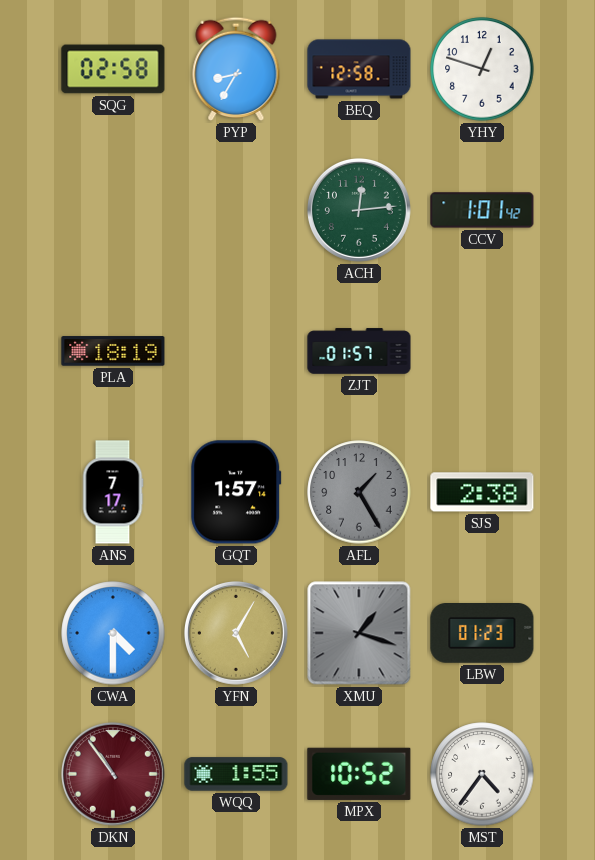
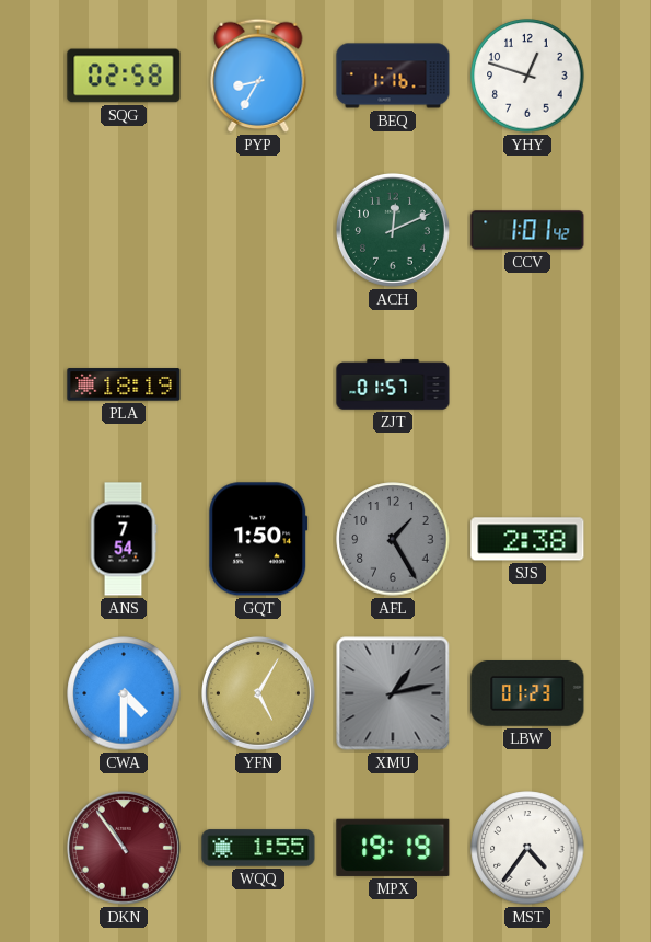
BEQ: 12:58 -> 1:16
ACH: 12:14 -> 12:11
ANS: 7:17 -> 7:54
GQT: 1:57 -> 1:50
XMU: 1:18 -> 1:13
MPX: 10:52 -> 19:19
